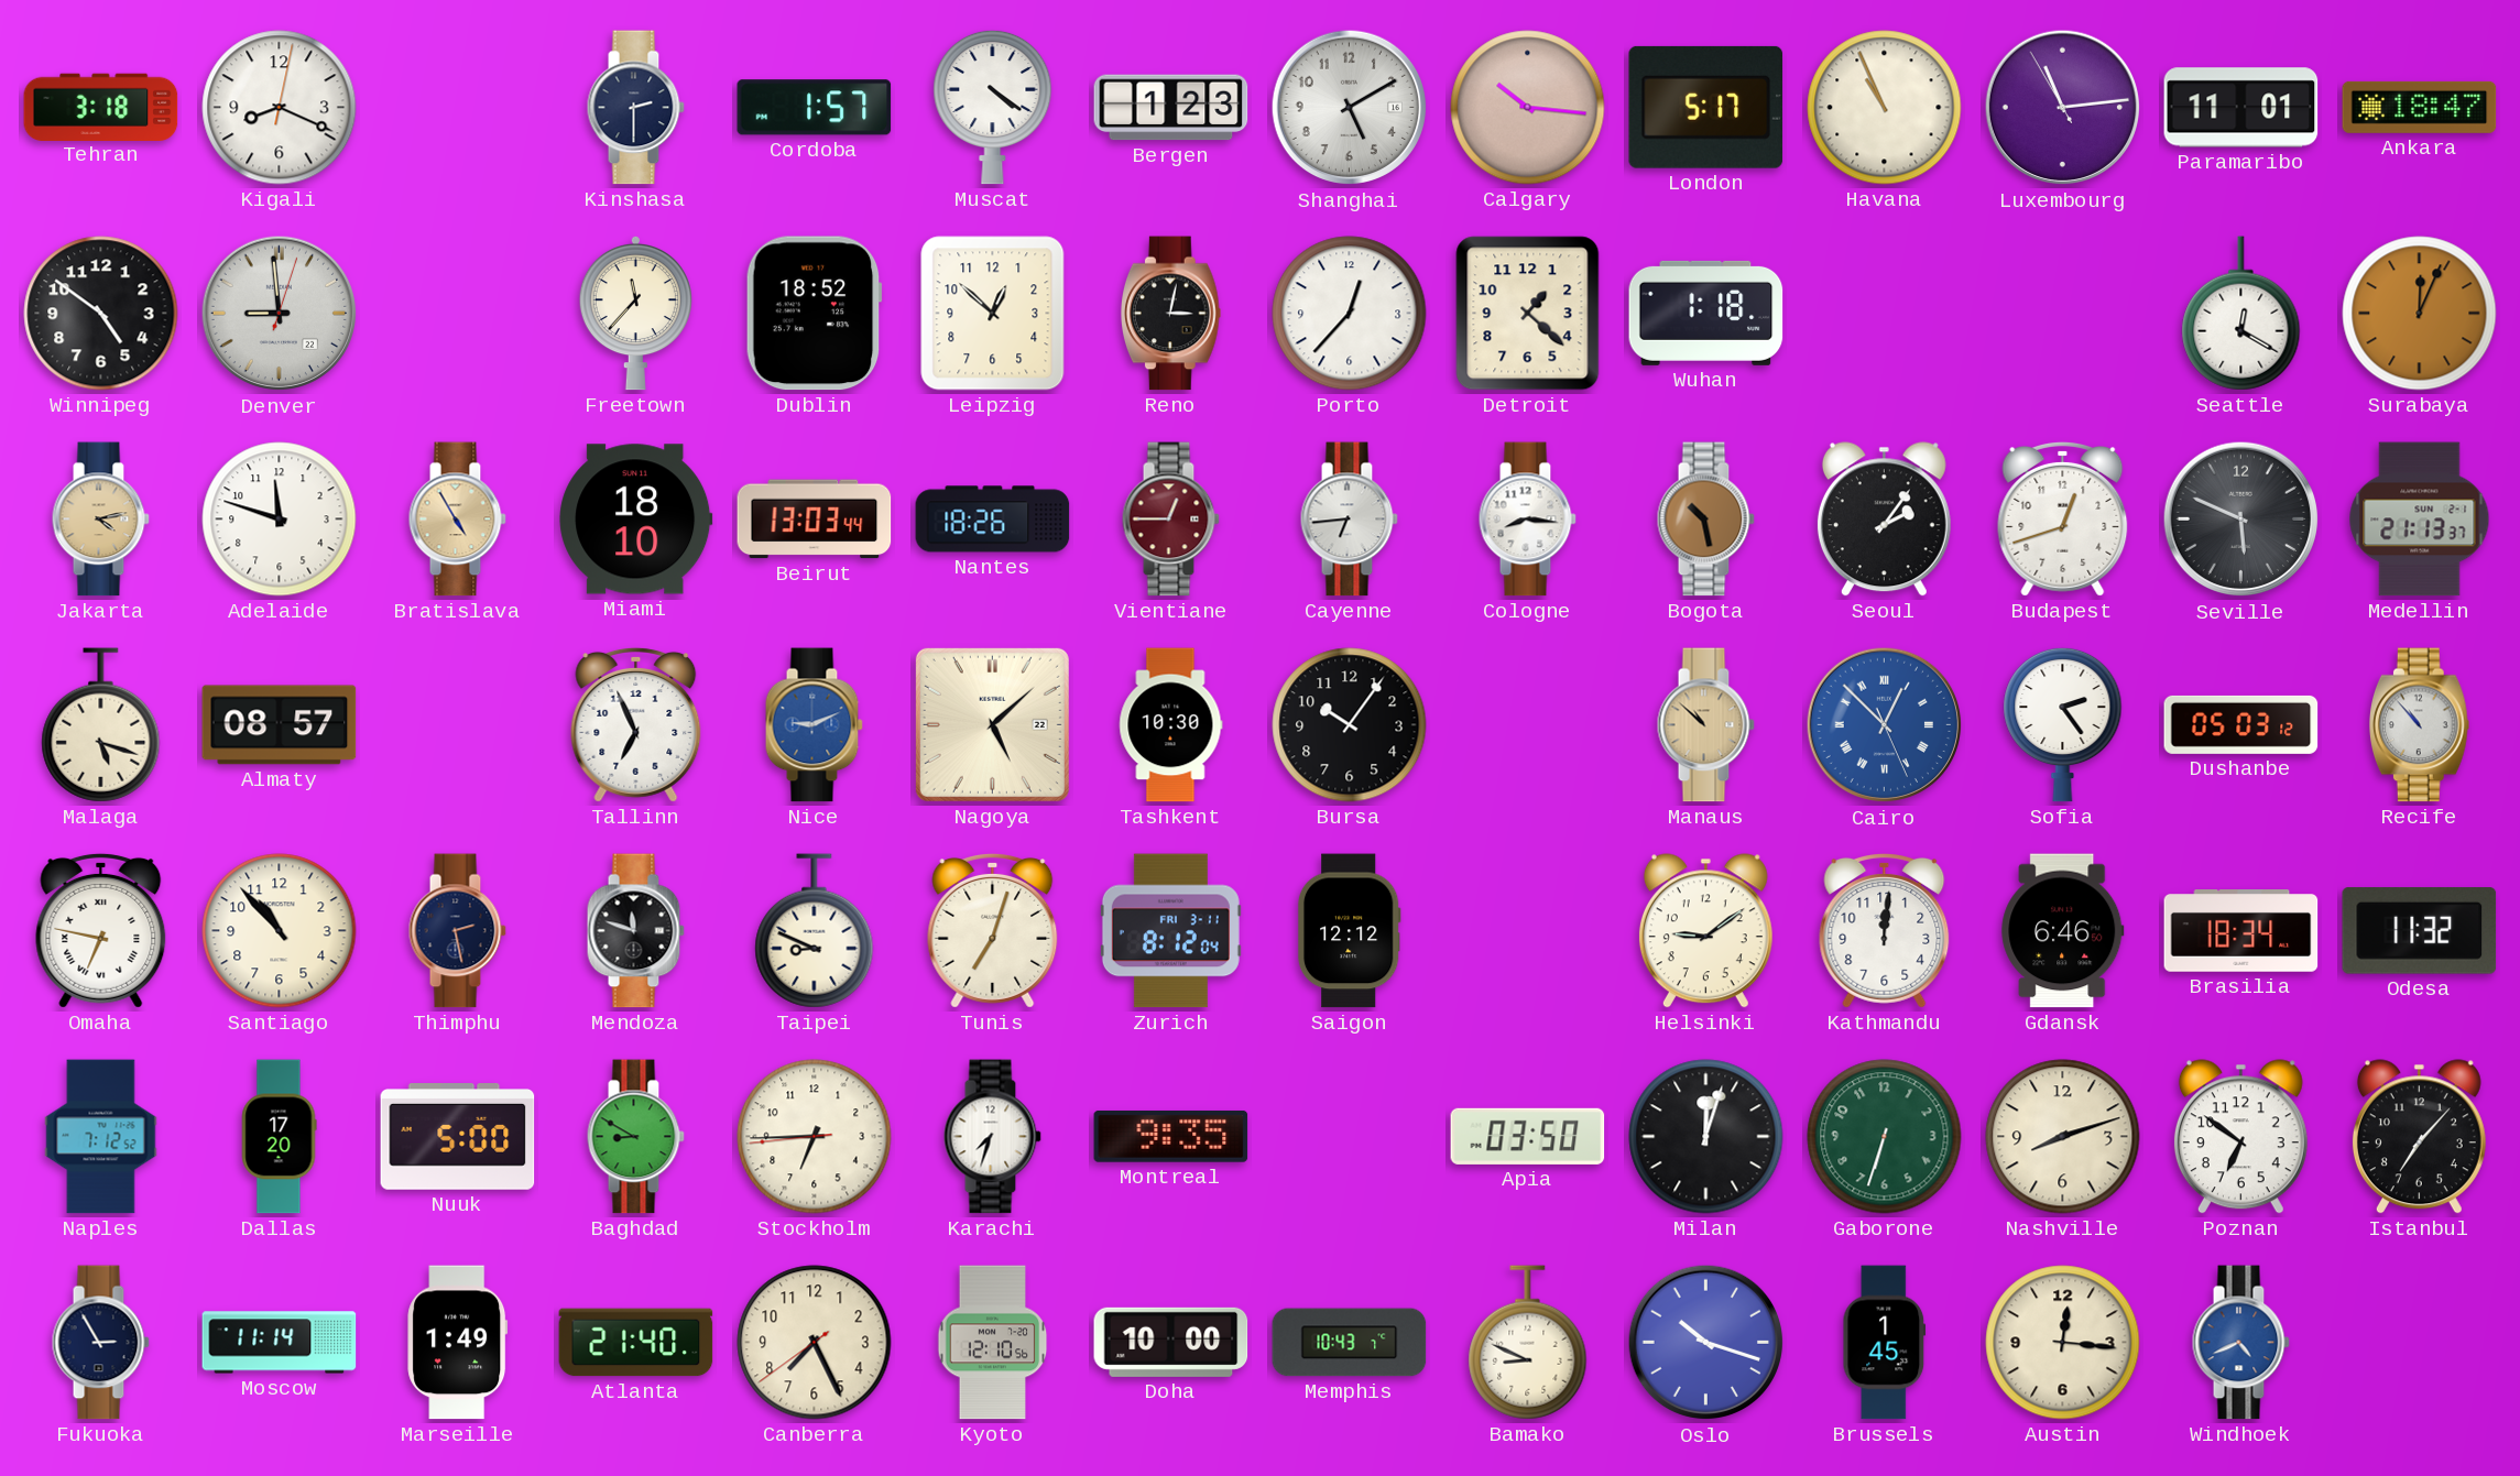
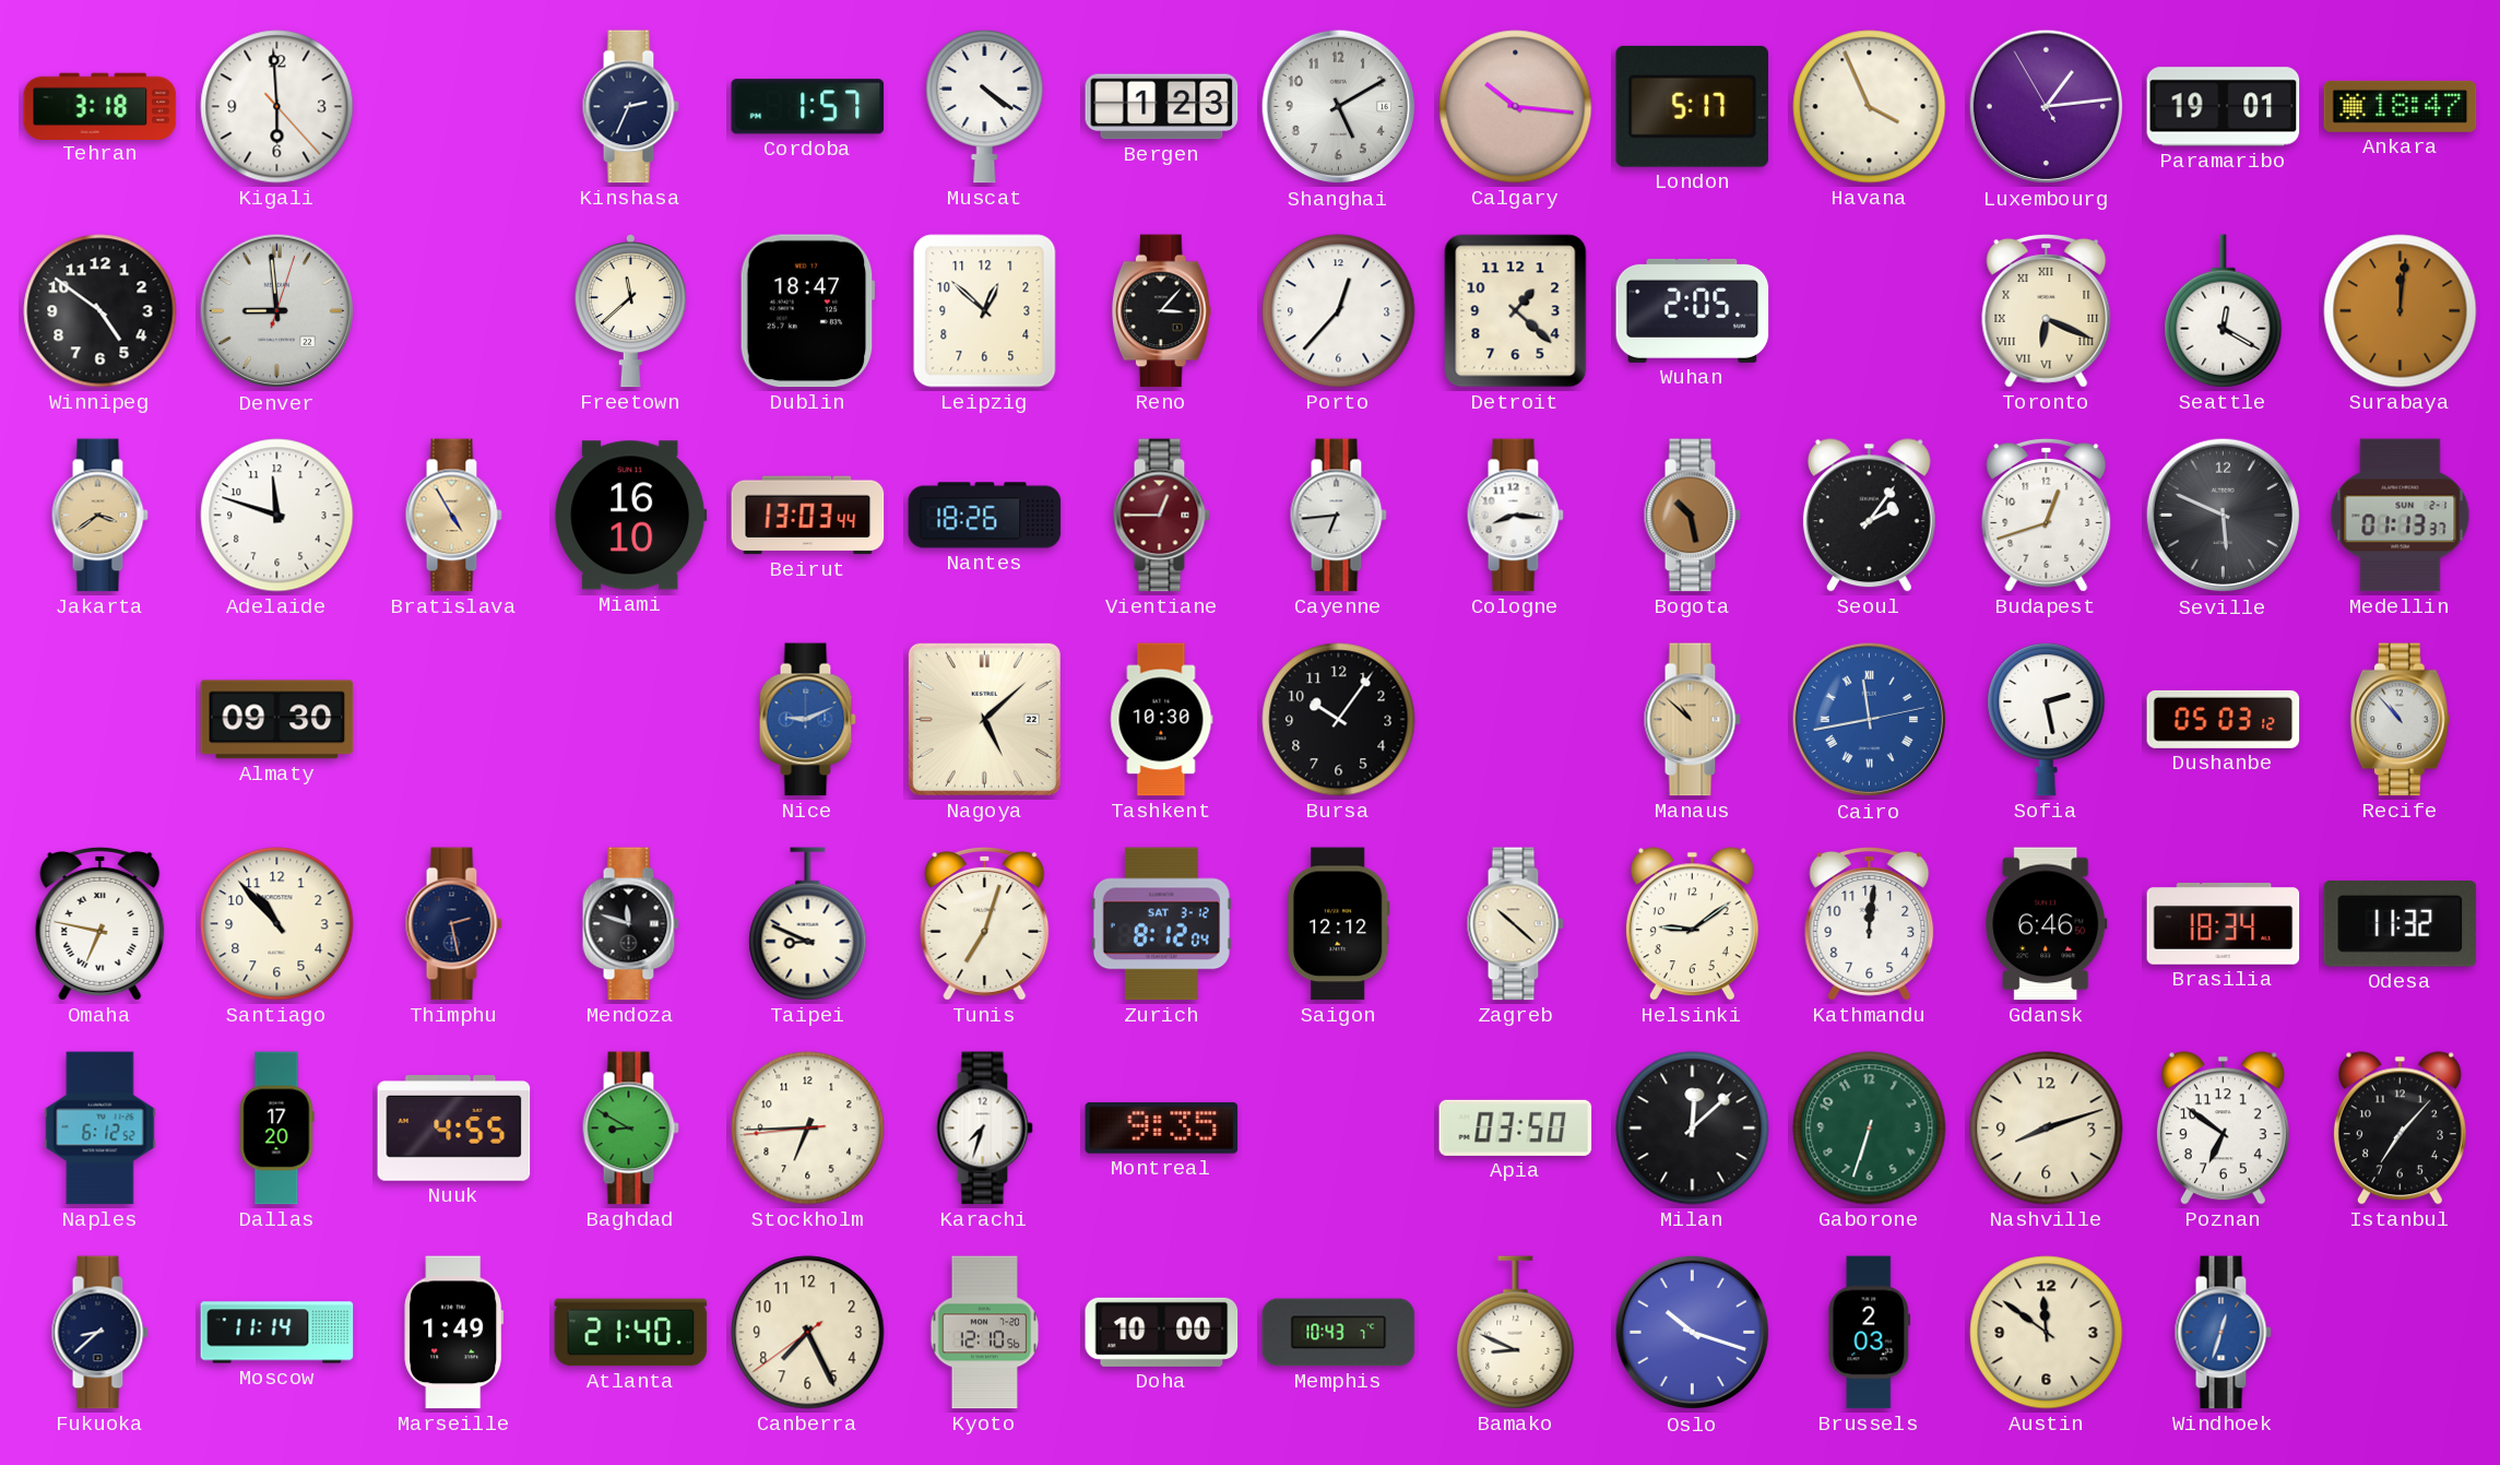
Kigali: 8:19 -> 5:59
Kinshasa: 2:30 -> 2:34
Havana: 10:56 -> 3:56
Luxembourg: 11:13 -> 1:13
Paramaribo: 11:01 -> 19:01
Freetown: 11:37 -> 11:38
Dublin: 18:52 -> 18:47
Reno: 3:02 -> 3:07
Wuhan: 1:18 -> 2:05
Toronto: none -> 6:19
Surabaya: 12:04 -> 12:01
Jakarta: 4:13 -> 3:39
Miami: 18:10 -> 16:10
Medellin: 21:13 -> 01:13
Malaga: 5:18 -> none
Almaty: 08:57 -> 09:30
Tallinn: 6:56 -> none
Cairo: 12:52 -> 11:43
Sofia: 2:24 -> 2:28
Zurich date: FRI 3-11 -> SAT 3-12
Zagreb: none -> 10:22
Naples: 7:12 -> 6:12
Nuuk: 5:00 -> 4:55
Milan: 12:03 -> 12:08
Fukuoka: 2:55 -> 8:38
Brussels: 1:45 -> 2:03
Austin: 12:16 -> 11:51
Windhoek: 4:41 -> 12:33
